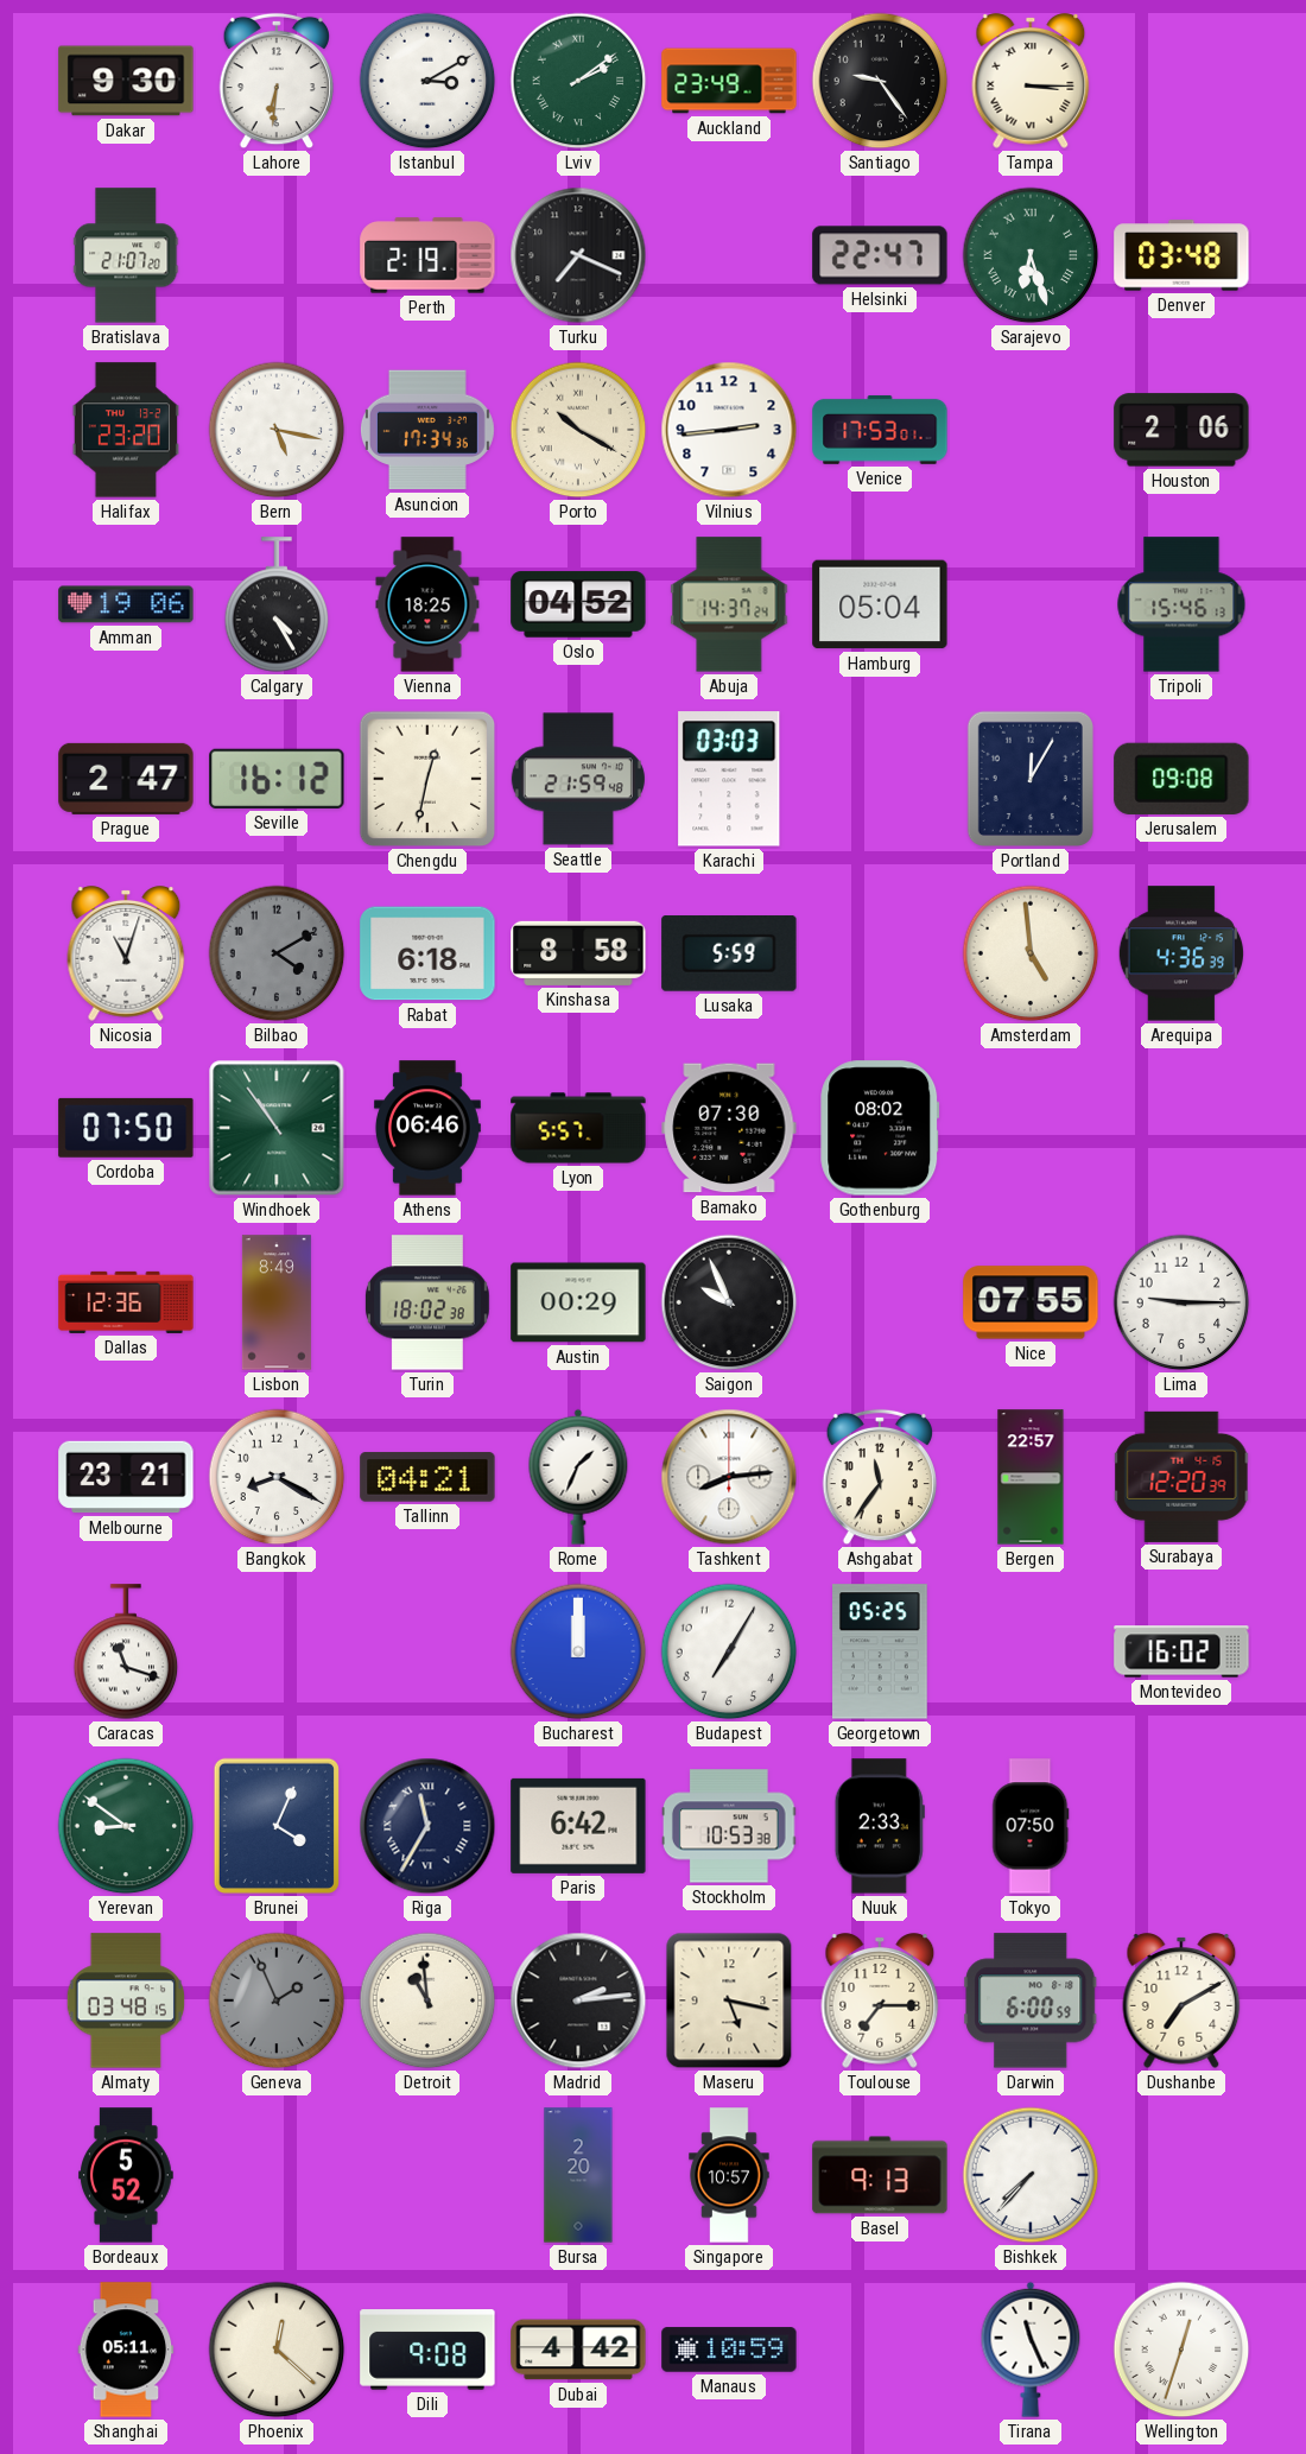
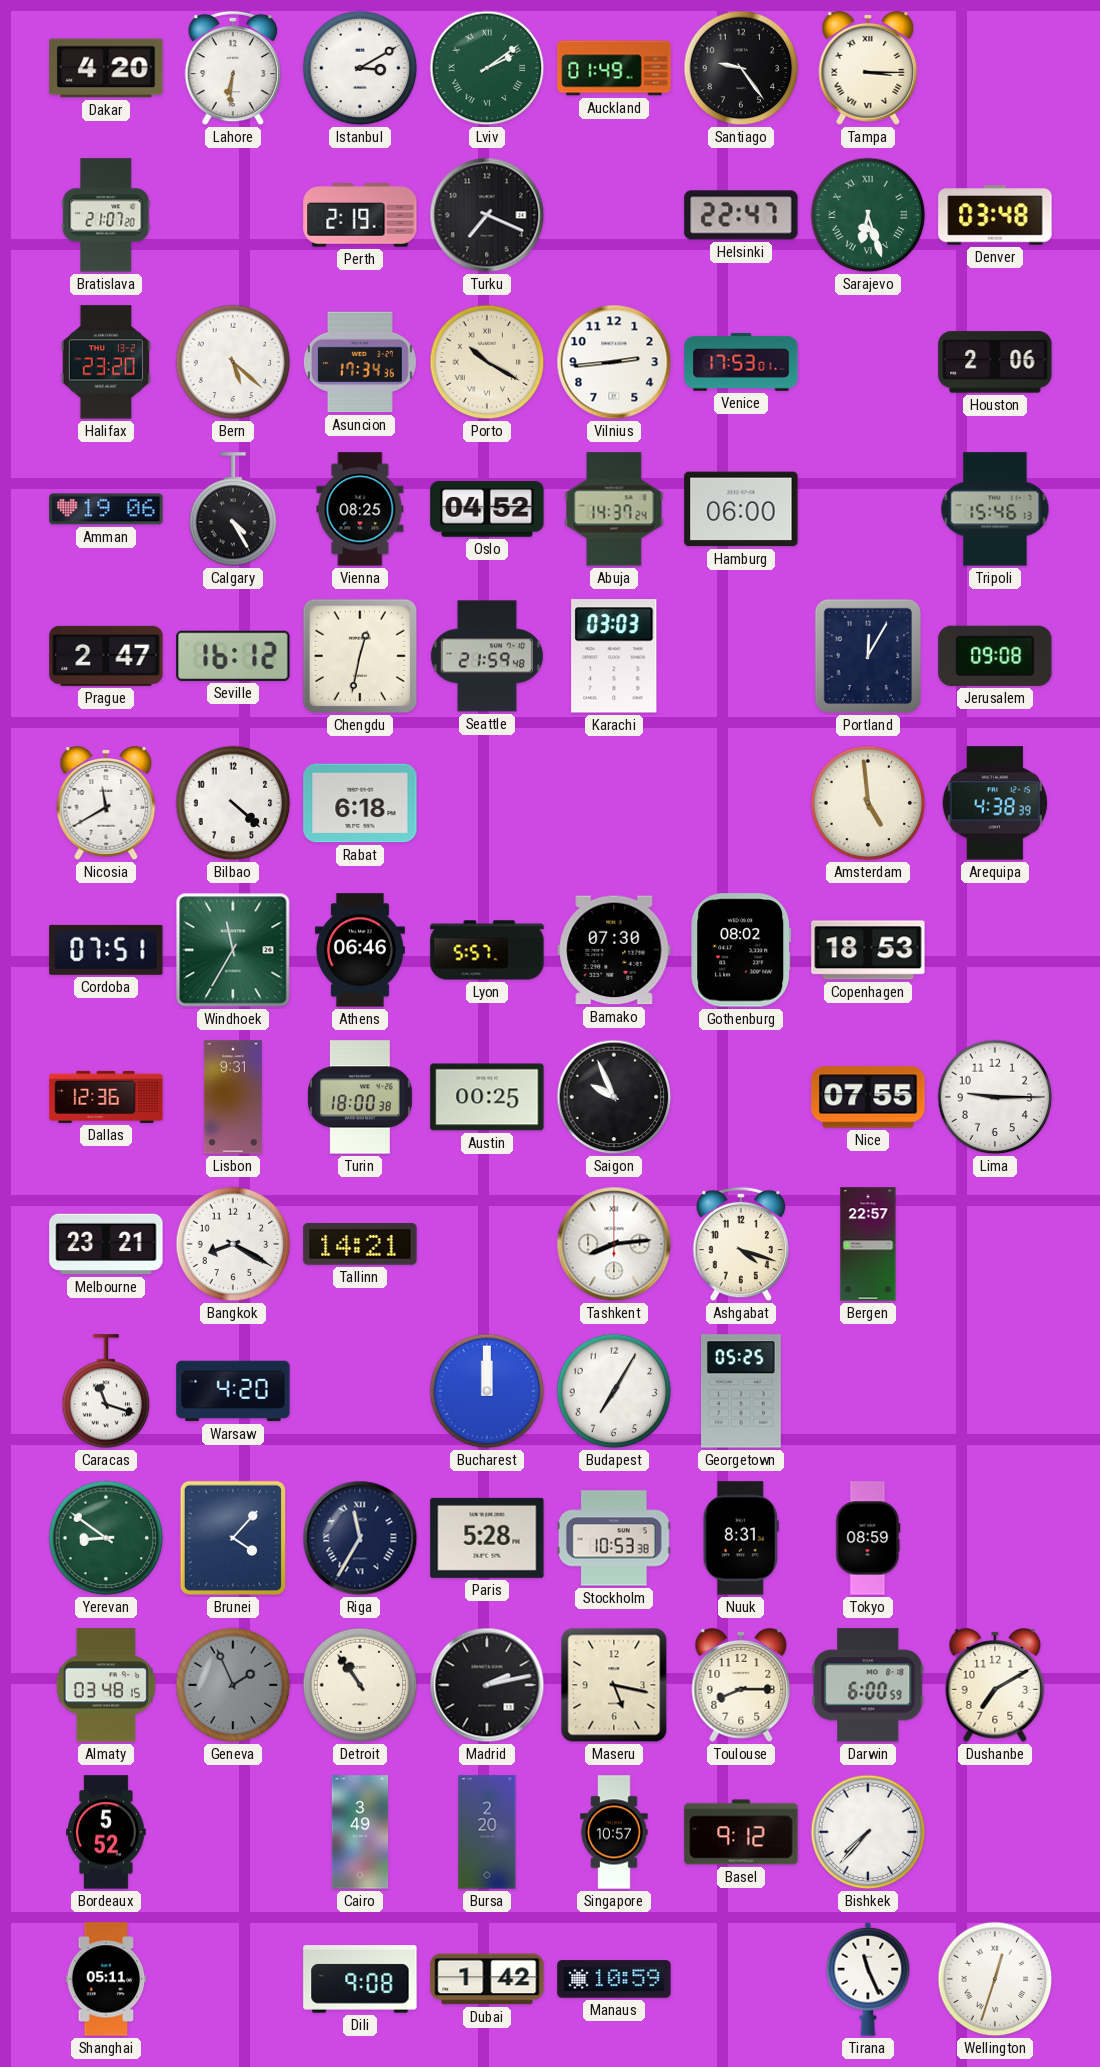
Dakar: 9:30 -> 4:20
Auckland: 23:49 -> 01:49
Bern: 5:17 -> 5:22
Vienna: 18:25 -> 08:25
Hamburg: 05:04 -> 06:00
Nicosia: 11:03 -> 11:40
Bilbao: 4:10 -> 4:22
Bilbao dial: grey -> white
Kinshasa: 8:58 -> none
Lusaka: 5:59 -> none
Arequipa: 4:36 -> 4:38
Cordoba: 07:50 -> 07:51
Windhoek: 10:54 -> 11:35
Copenhagen: none -> 18:53
Lisbon: 8:49 -> 9:31
Turin: 18:02 -> 18:00
Austin: 00:29 -> 00:25
Tallinn: 04:21 -> 14:21
Rome: 1:34 -> none
Ashgabat: 11:36 -> 4:18
Surabaya: 12:20 -> none
Warsaw: none -> 4:20
Montevideo: 16:02 -> none
Brunei: 4:04 -> 4:07
Paris: 6:42 -> 5:28
Nuuk: 2:33 -> 8:31
Tokyo: 07:50 -> 08:59
Detroit: 10:59 -> 10:54
Madrid: 2:14 -> 2:13
Toulouse: 7:15 -> 8:15
Cairo: none -> 3:49
Basel: 9:13 -> 9:12
Phoenix: 12:22 -> none
Dubai: 4:42 -> 1:42
